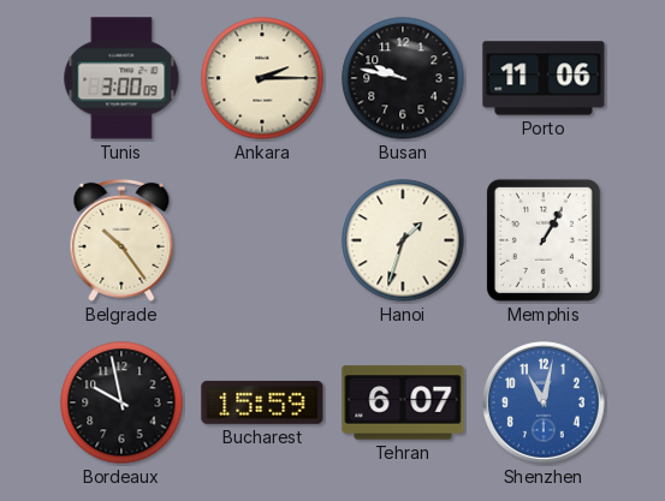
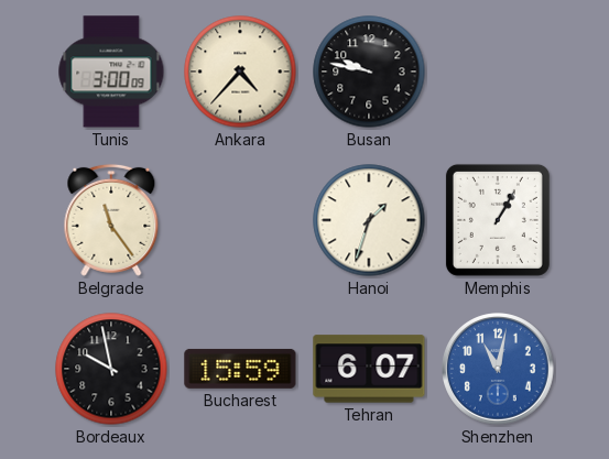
Ankara: 2:15 -> 4:37
Porto: 11:06 -> none
Belgrade: 10:24 -> 11:24
